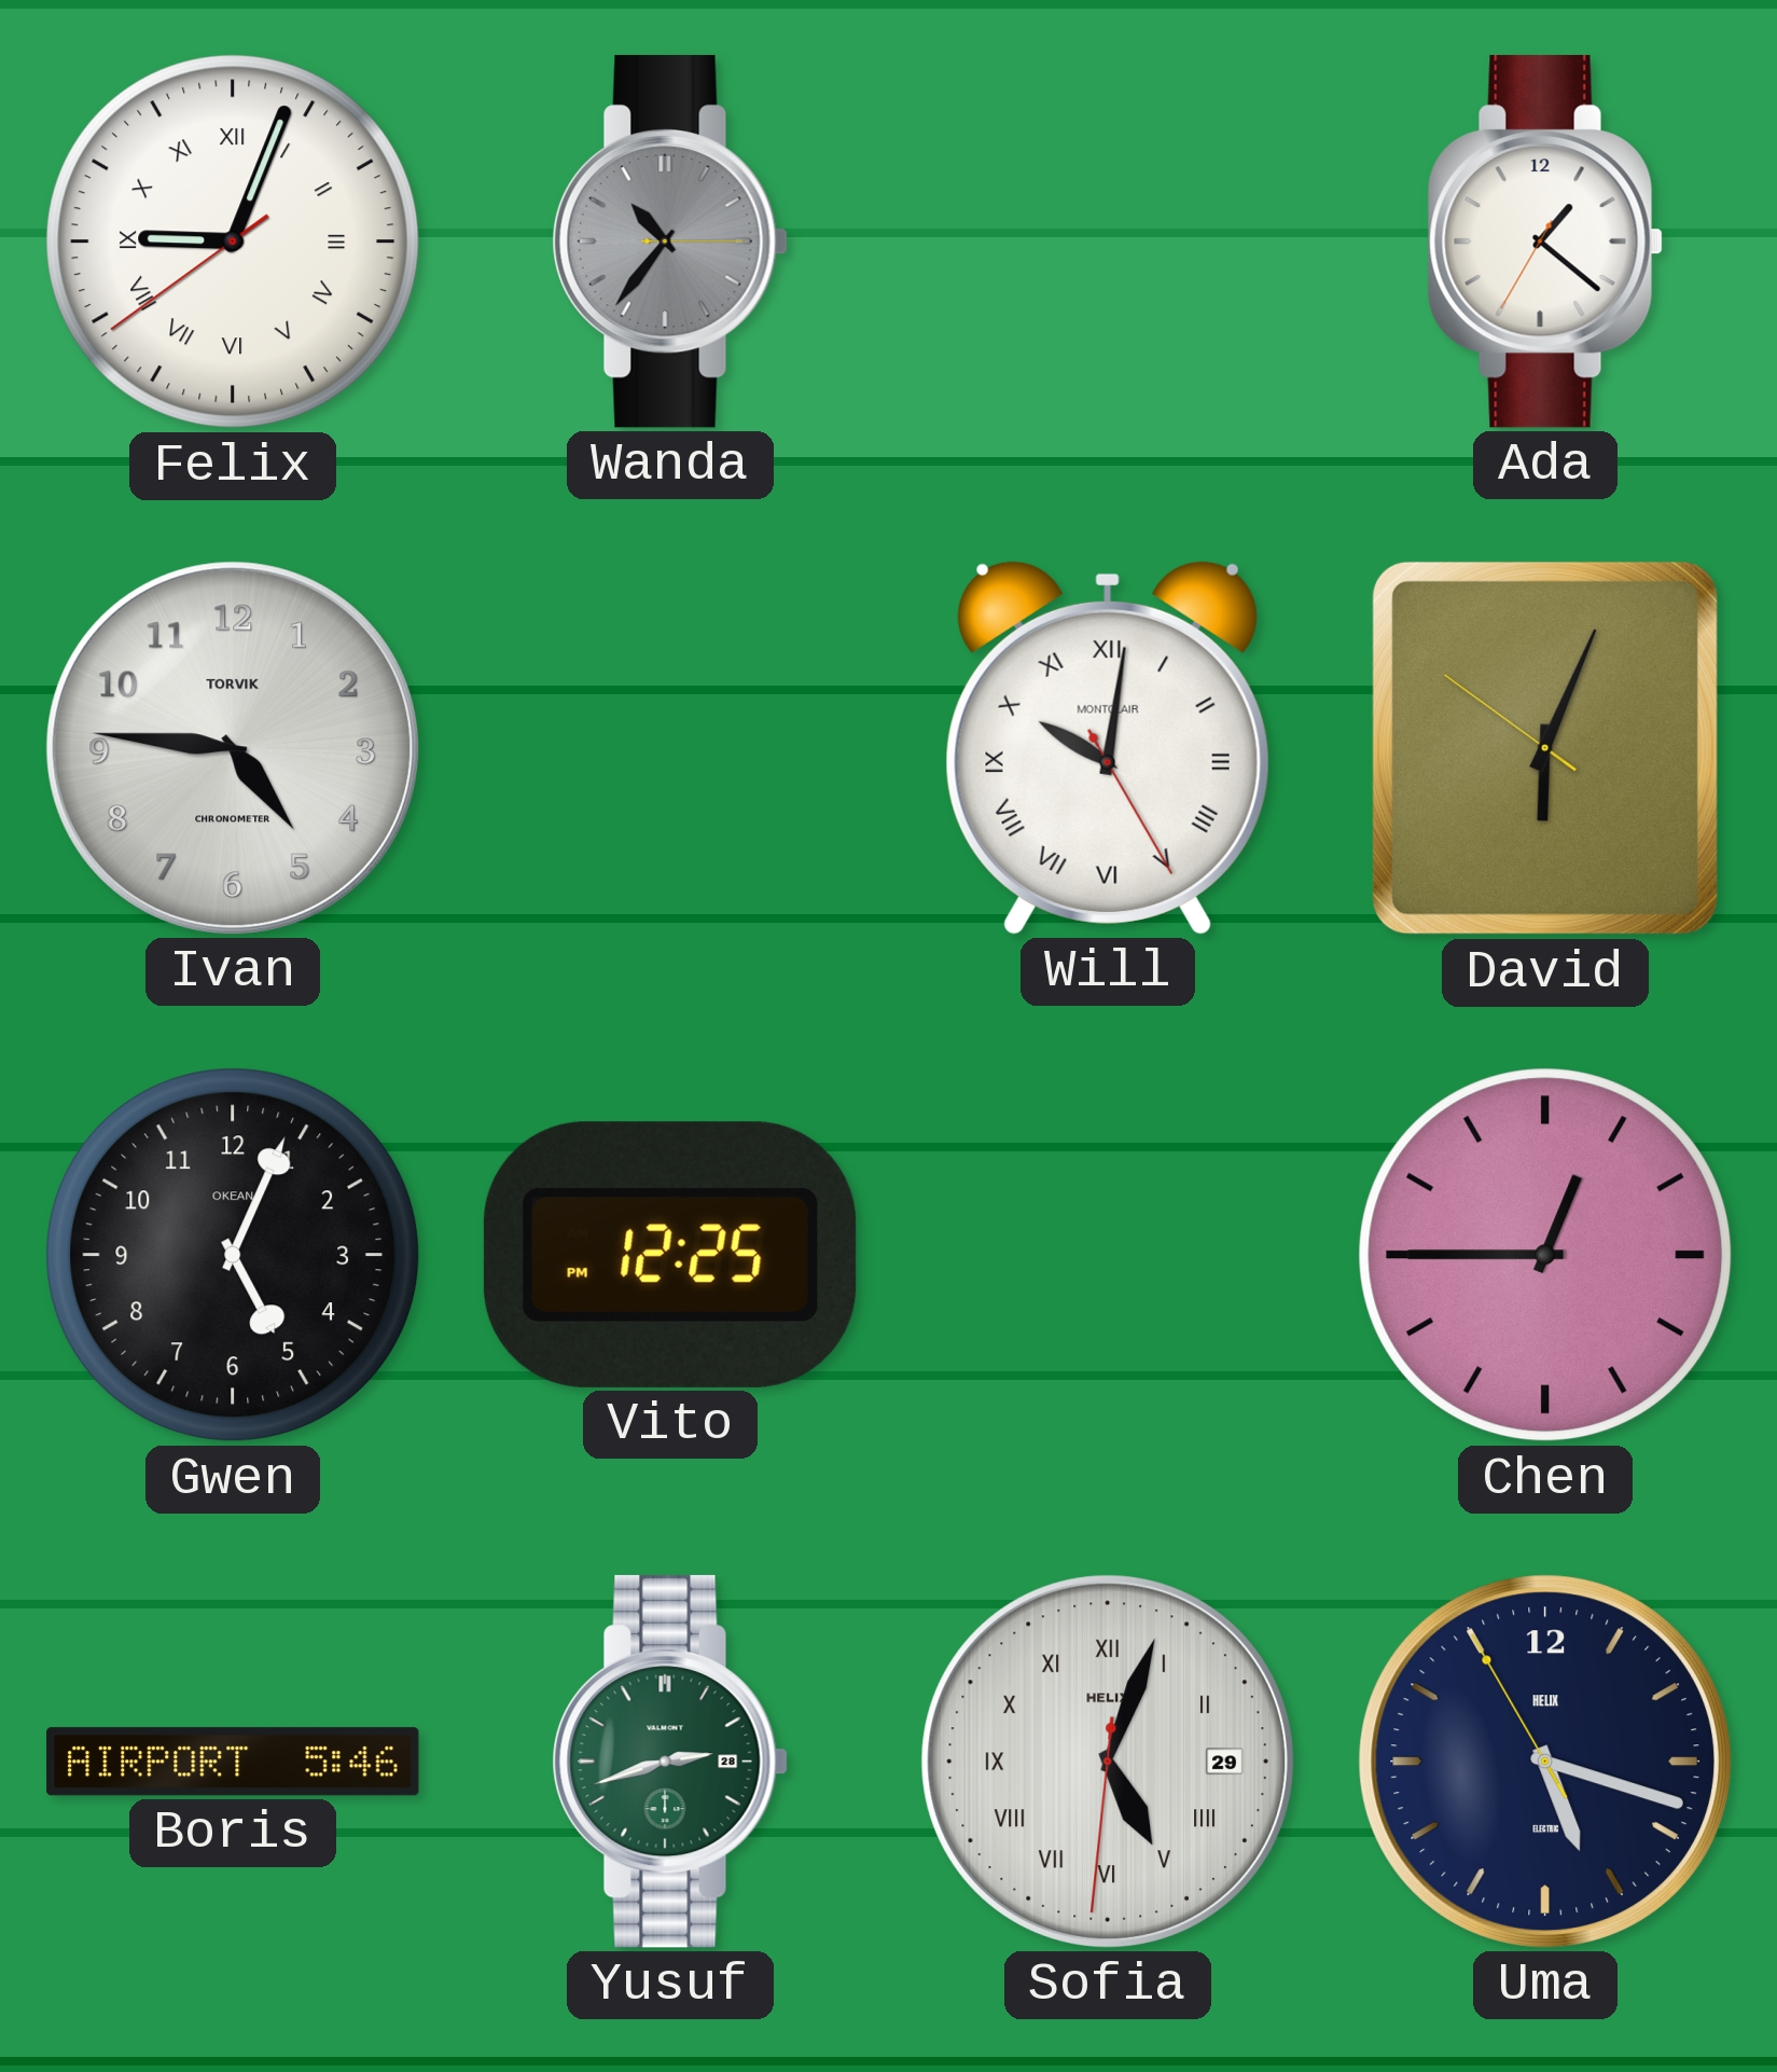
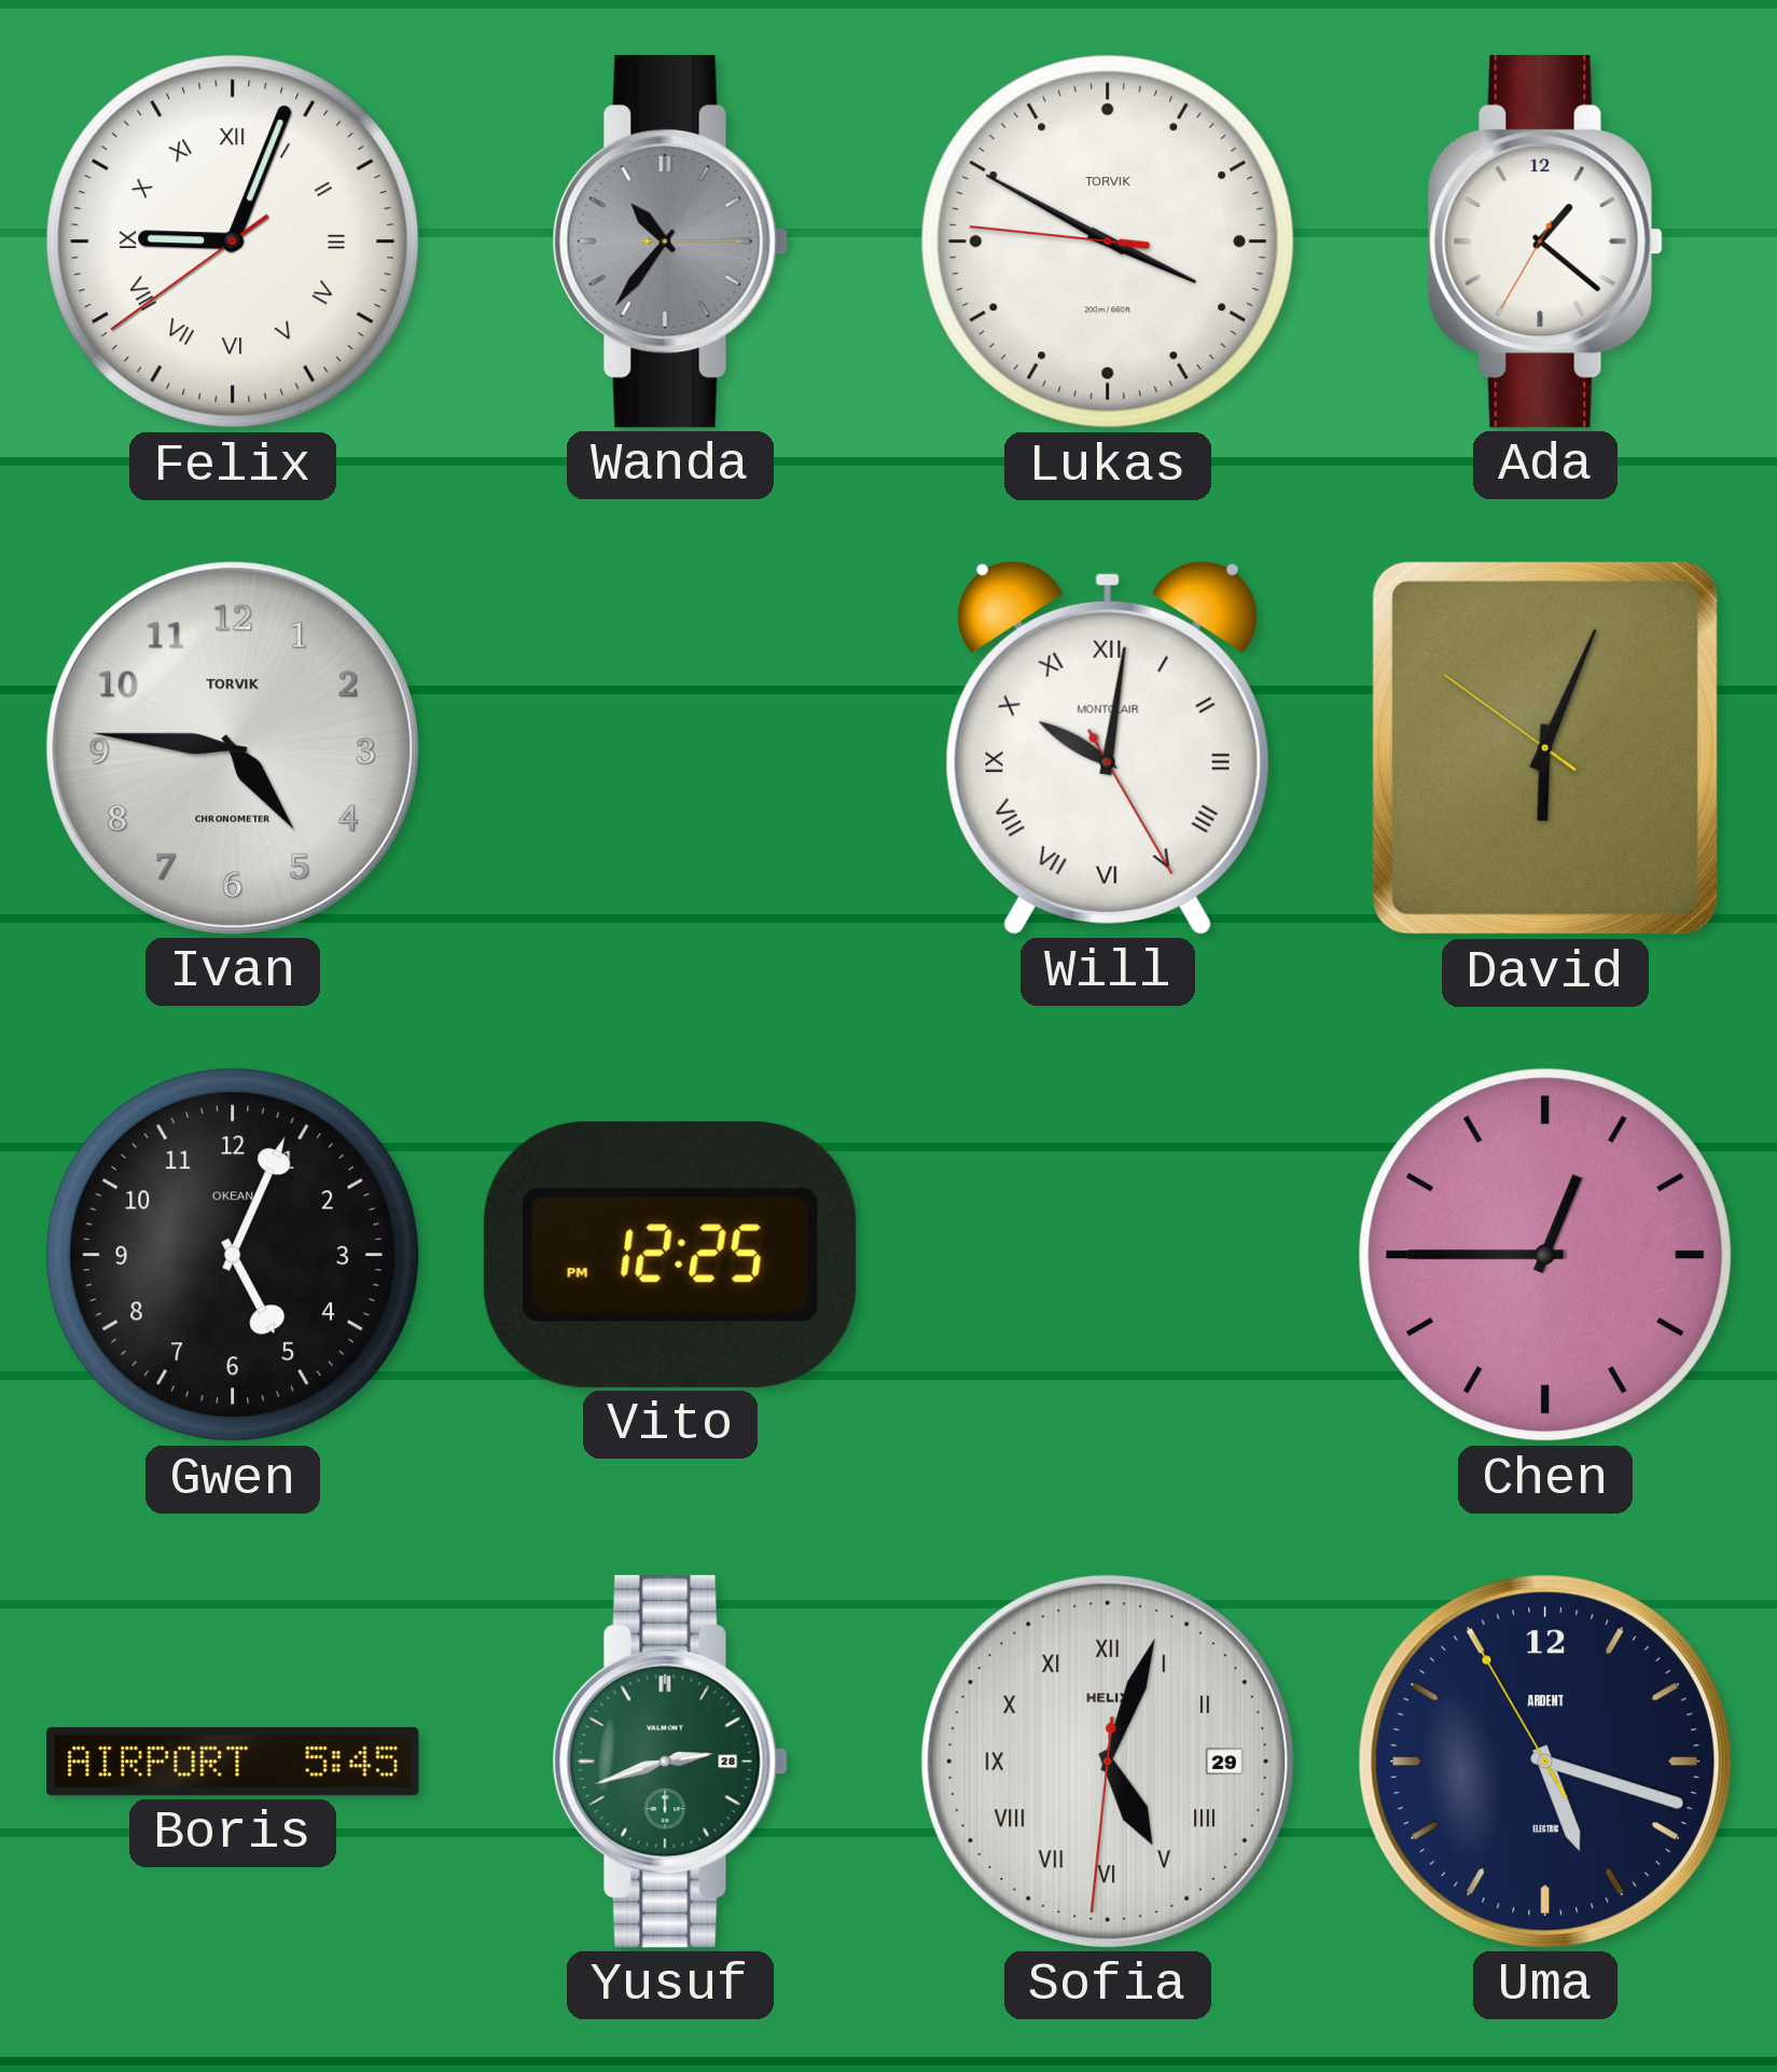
Lukas: none -> 3:49
Boris: 5:46 -> 5:45
Uma brand: HELIX -> ARDENT
